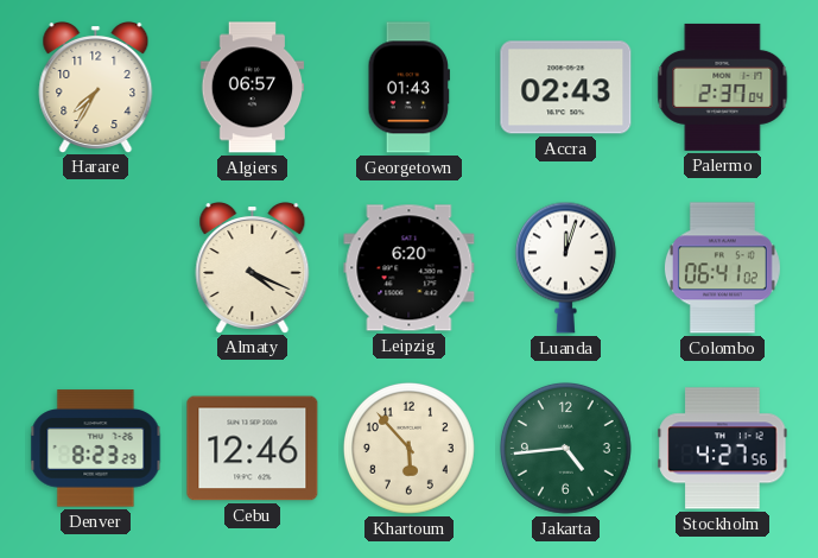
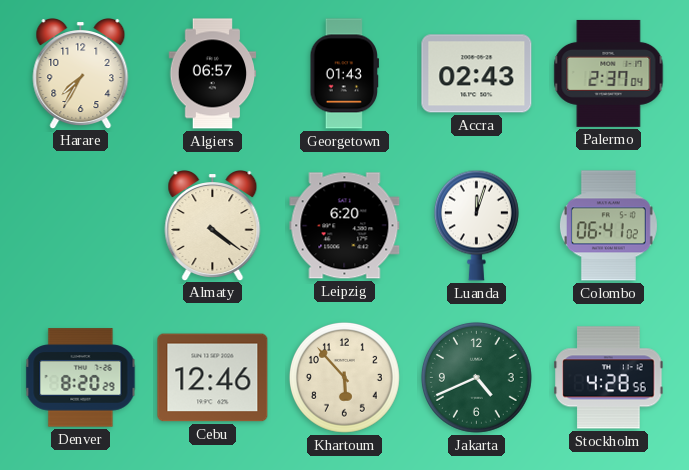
Almaty: 4:19 -> 4:21
Denver: 8:23 -> 8:20
Jakarta: 4:44 -> 4:41
Stockholm: 4:27 -> 4:28
